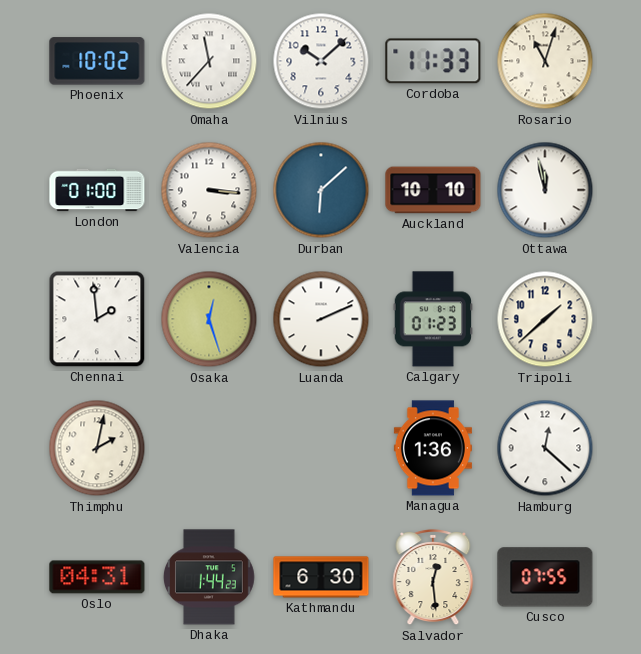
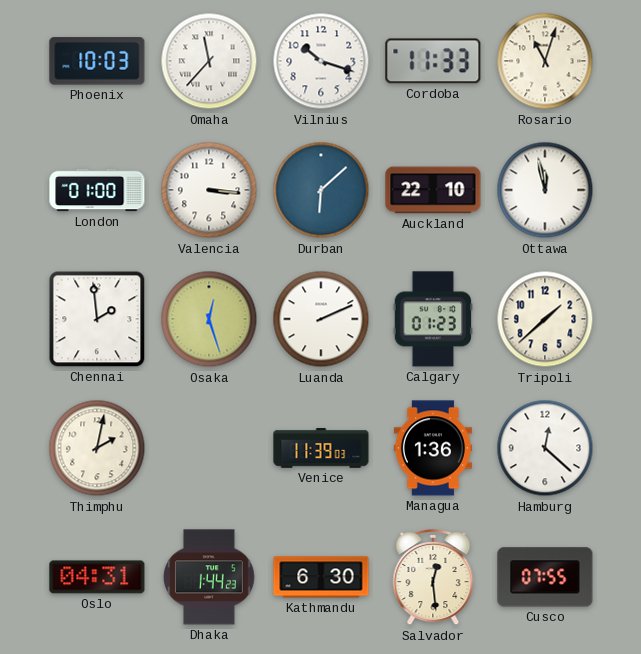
Phoenix: 10:02 -> 10:03
Vilnius: 10:08 -> 10:18
Auckland: 10:10 -> 22:10
Venice: none -> 11:39
